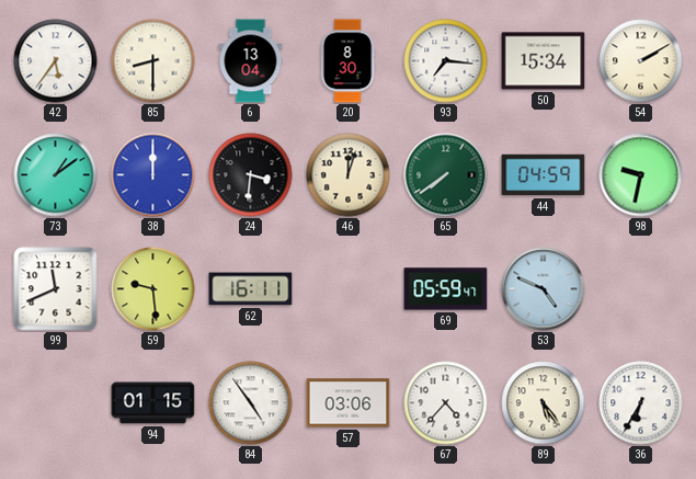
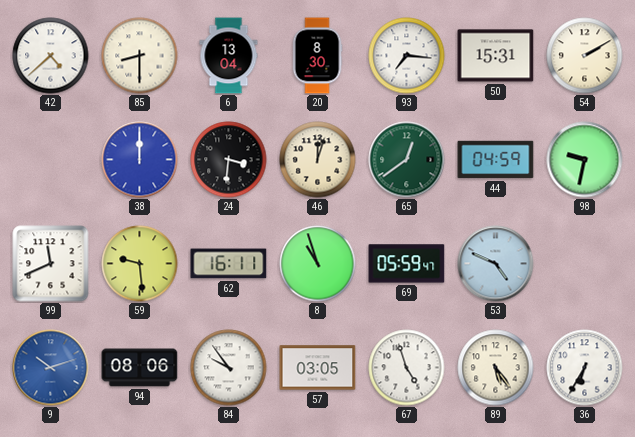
42: 5:36 -> 4:38
50: 15:34 -> 15:31
73: 1:09 -> none
65: 7:39 -> 12:39
8: none -> 10:57
9: none -> 10:12
94: 01:15 -> 08:06
84: 4:54 -> 9:54
57: 03:06 -> 03:05
67: 4:37 -> 4:57
